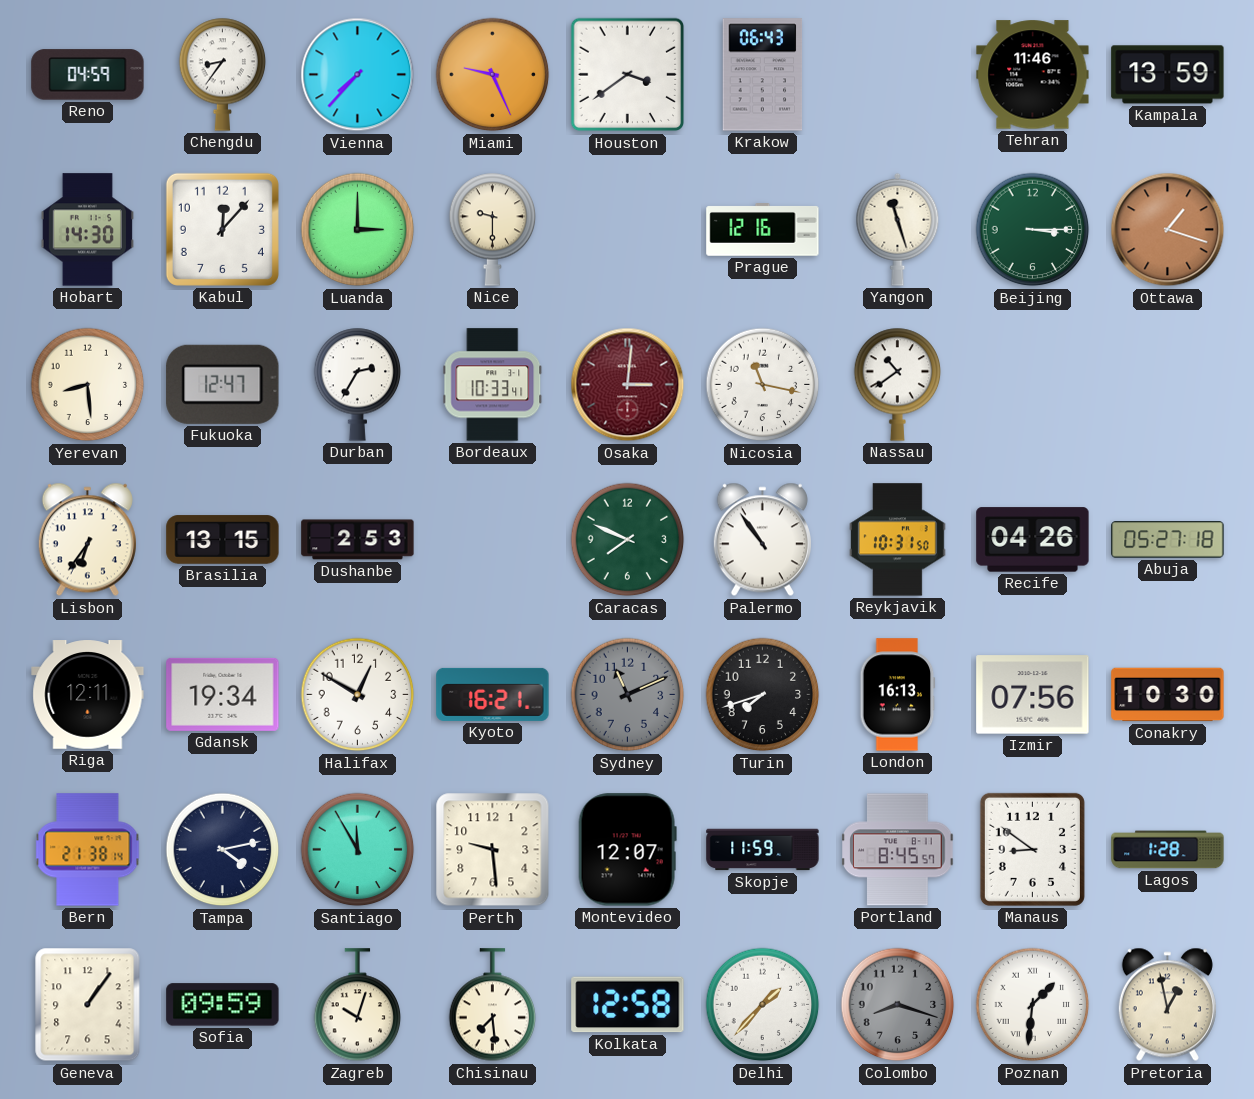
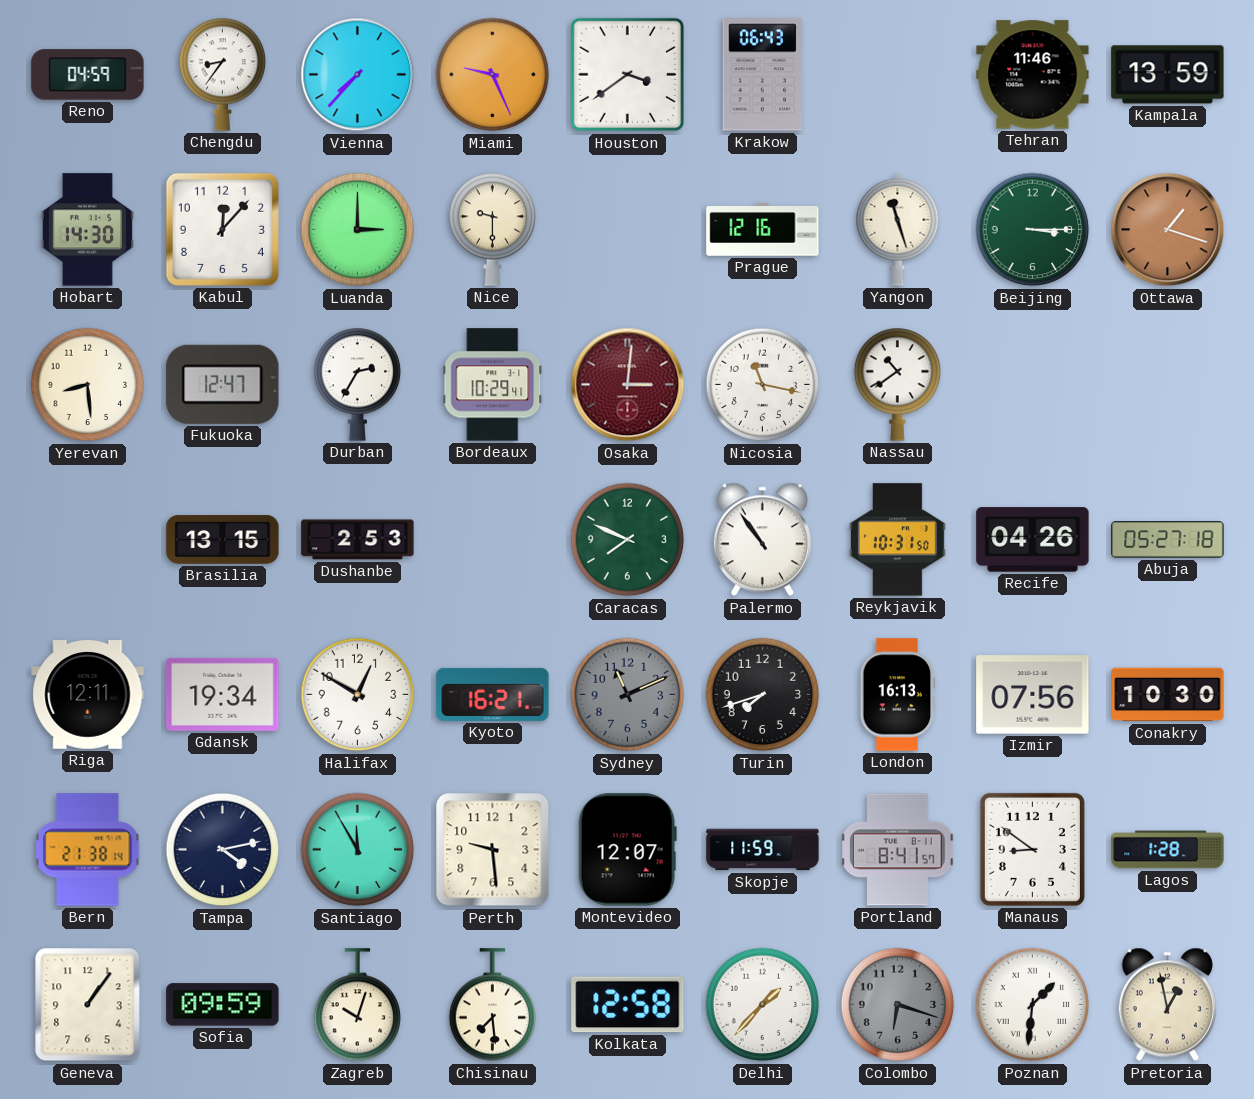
Bordeaux: 10:33 -> 10:29
Lisbon: 6:36 -> none
Portland: 8:45 -> 8:41
Colombo: 8:18 -> 6:18
